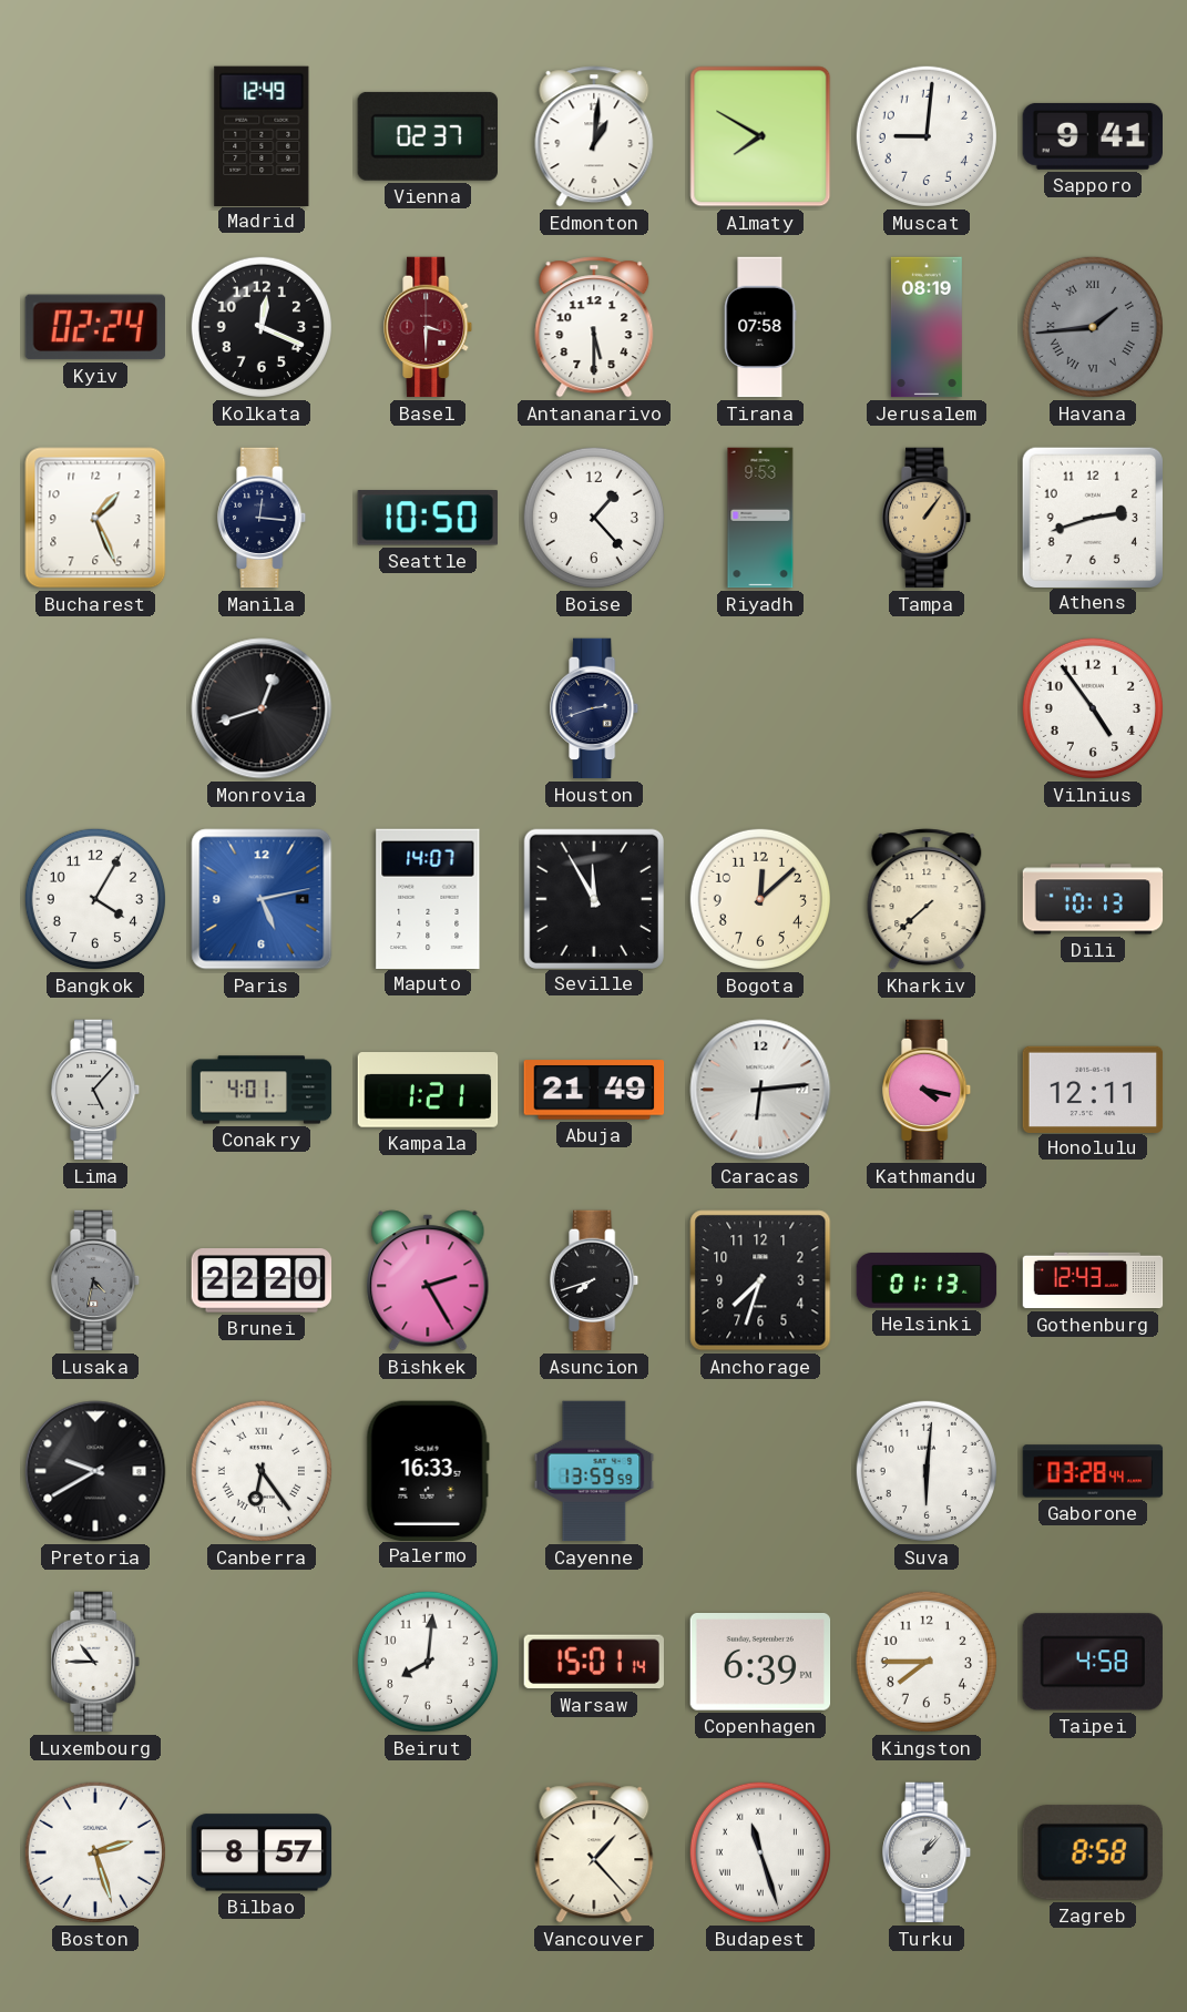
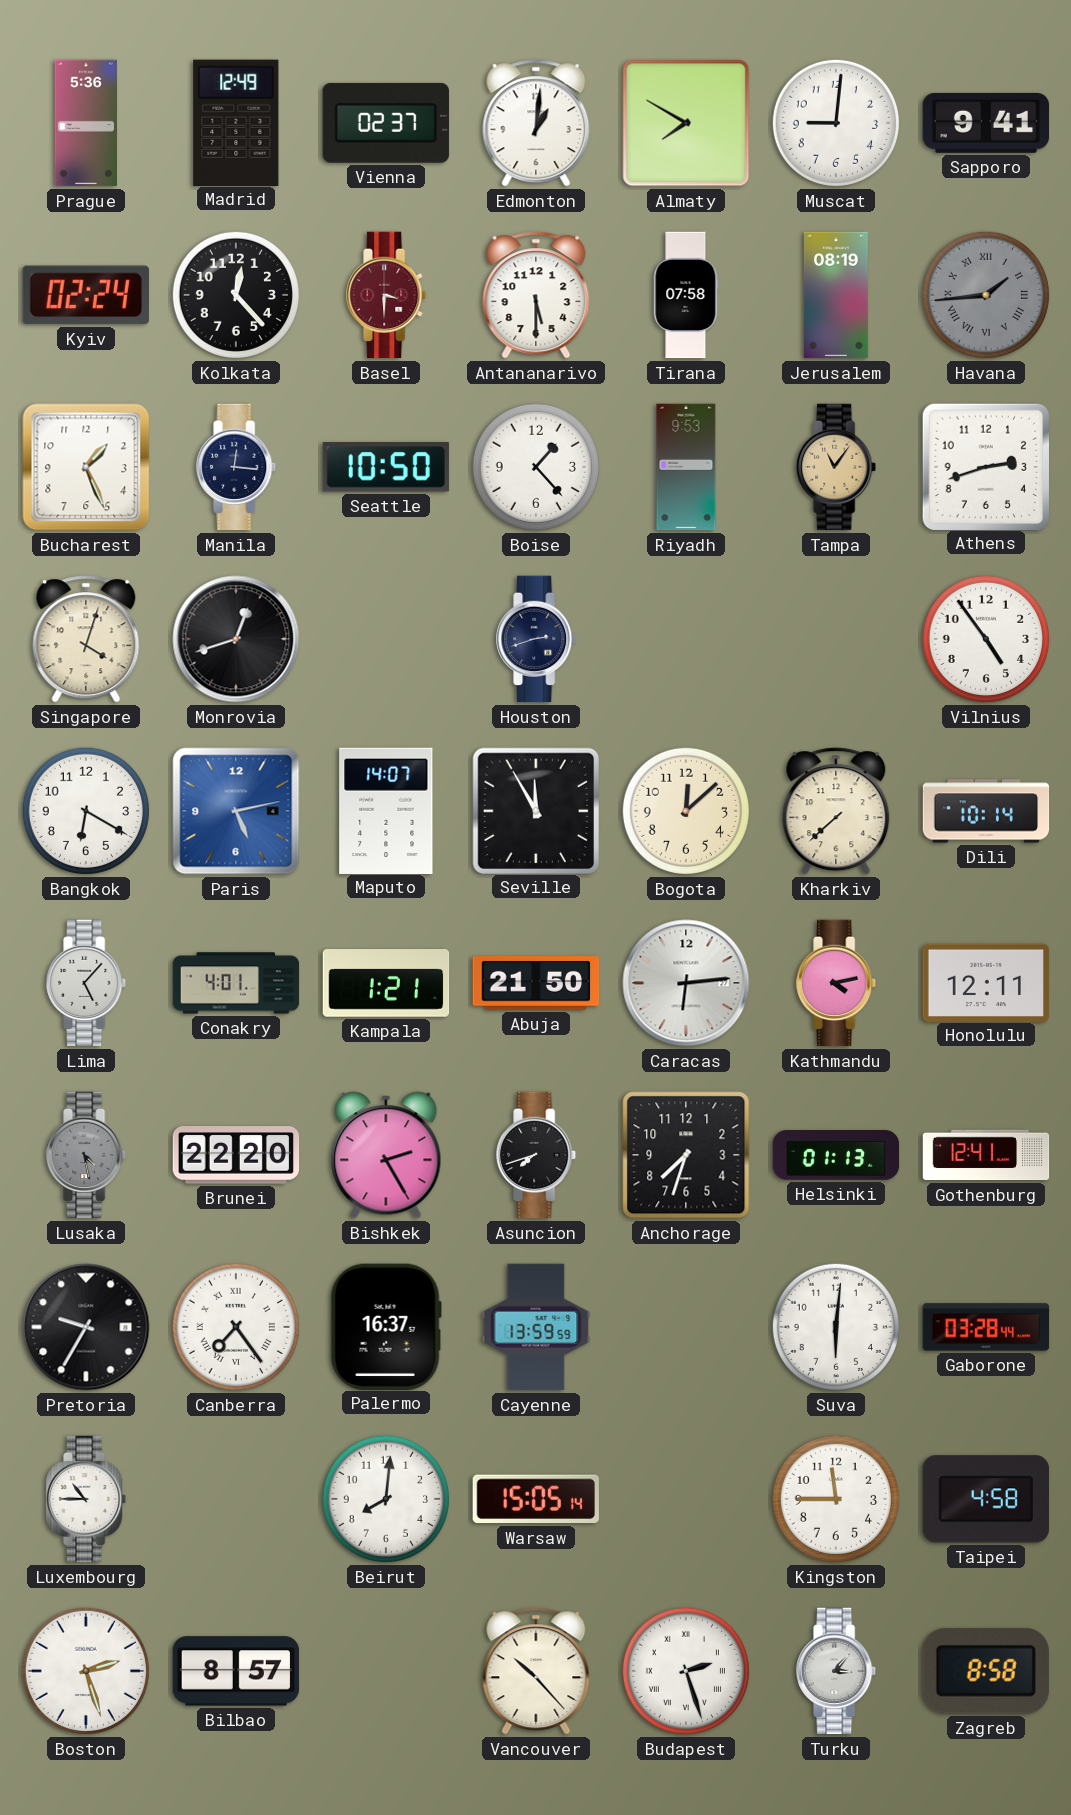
Prague: none -> 5:36
Kolkata: 12:19 -> 12:23
Tampa: 1:06 -> 11:06
Singapore: none -> 4:03
Bangkok: 4:05 -> 6:20
Dili: 10:13 -> 10:14
Abuja: 21:49 -> 21:50
Kathmandu: 4:17 -> 4:13
Lusaka: 4:32 -> 4:28
Gothenburg: 12:43 -> 12:41
Pretoria: 9:40 -> 9:35
Canberra: 6:24 -> 7:24
Palermo: 16:33 -> 16:37
Warsaw: 15:01 -> 15:05
Copenhagen: 6:39 -> none
Kingston: 7:45 -> 11:45
Vancouver: 1:23 -> 10:23
Budapest: 11:27 -> 2:27
Turku: 1:07 -> 3:07
